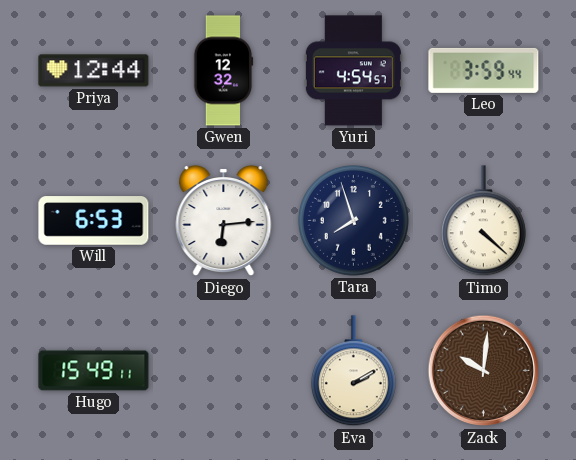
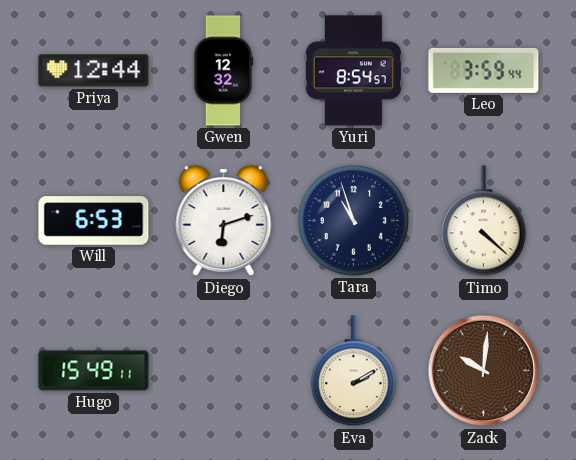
Yuri: 4:54 -> 8:54
Diego: 6:14 -> 6:12
Tara: 7:57 -> 10:57
